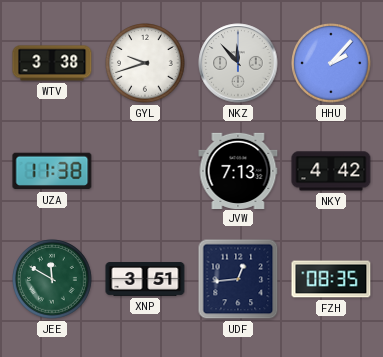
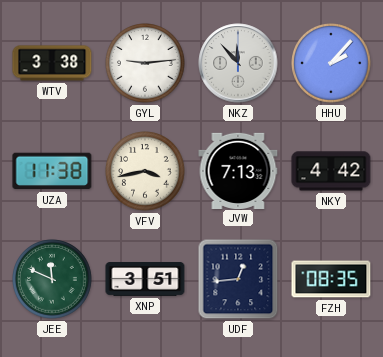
GYL: 9:42 -> 9:14
VFV: none -> 3:43
JEE: 11:50 -> 11:49
